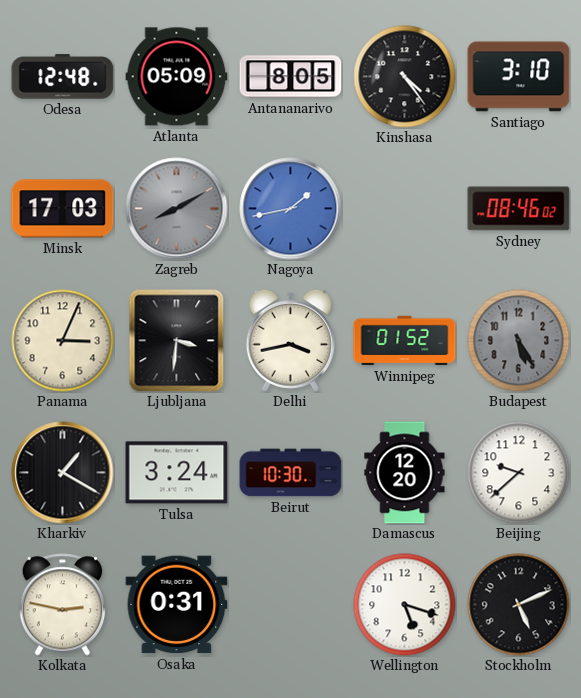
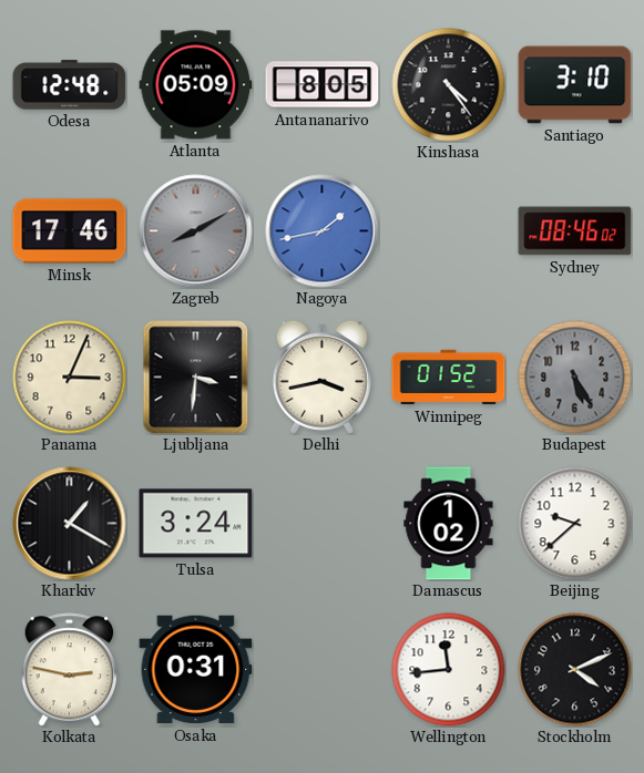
Minsk: 17:03 -> 17:46
Beirut: 10:30 -> none
Damascus: 12:20 -> 1:02
Wellington: 5:18 -> 11:44
Stockholm: 5:11 -> 4:11
